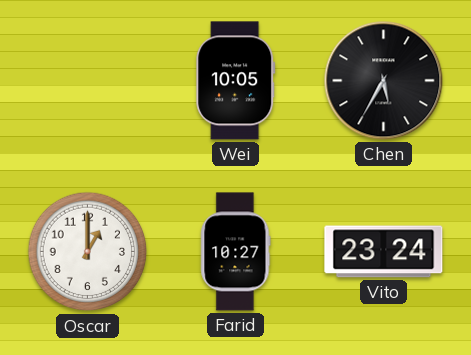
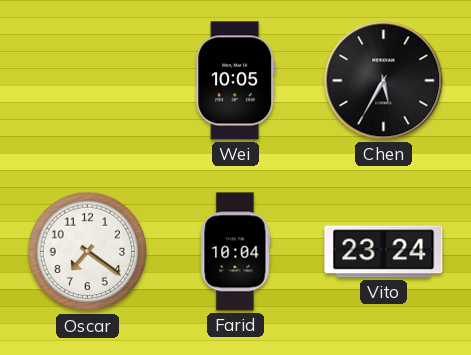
Oscar: 1:00 -> 7:21
Farid: 10:27 -> 10:04
